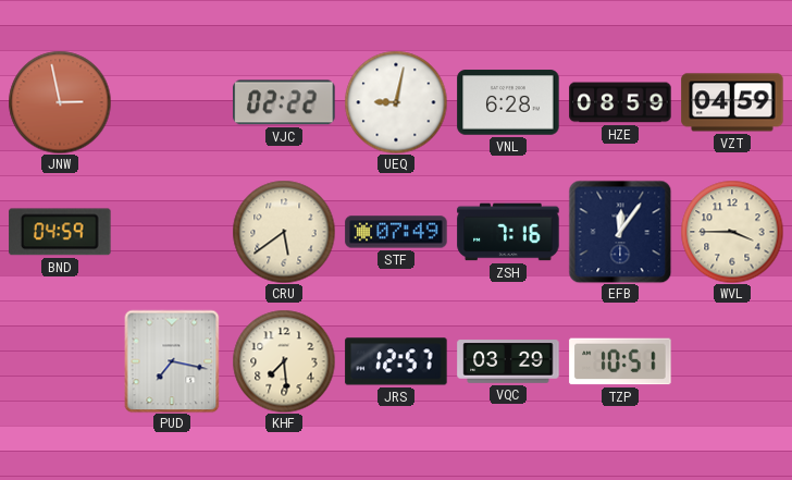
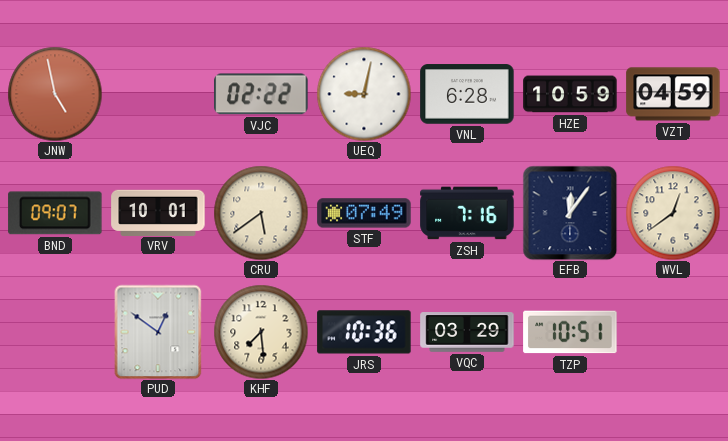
JNW: 2:58 -> 4:58
HZE: 08:59 -> 10:59
BND: 04:59 -> 09:07
VRV: none -> 10:01
WVL: 3:45 -> 12:39
PUD: 7:17 -> 12:51
JRS: 12:57 -> 10:36
